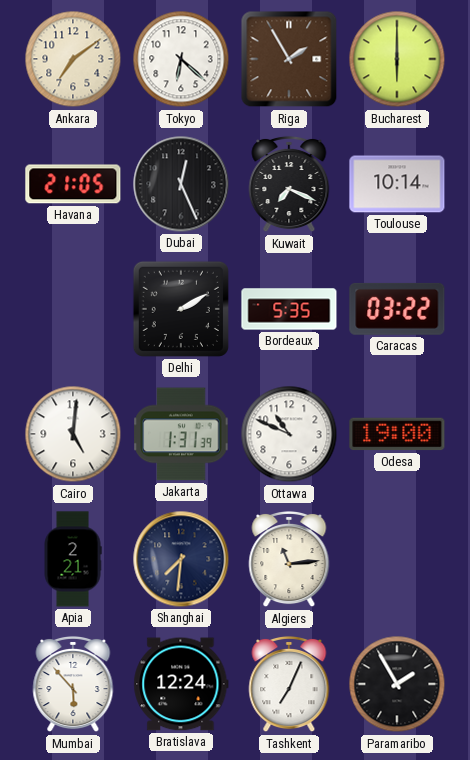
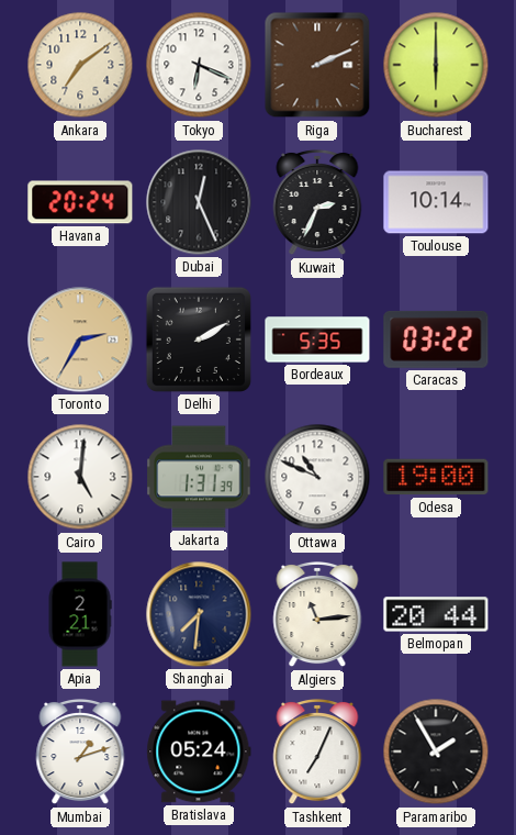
Tokyo: 6:22 -> 6:19
Riga: 1:55 -> 2:11
Havana: 21:05 -> 20:24
Kuwait: 7:19 -> 2:34
Toronto: none -> 2:35
Belmopan: none -> 20:44
Mumbai: 5:53 -> 1:12
Bratislava: 12:24 -> 05:24
